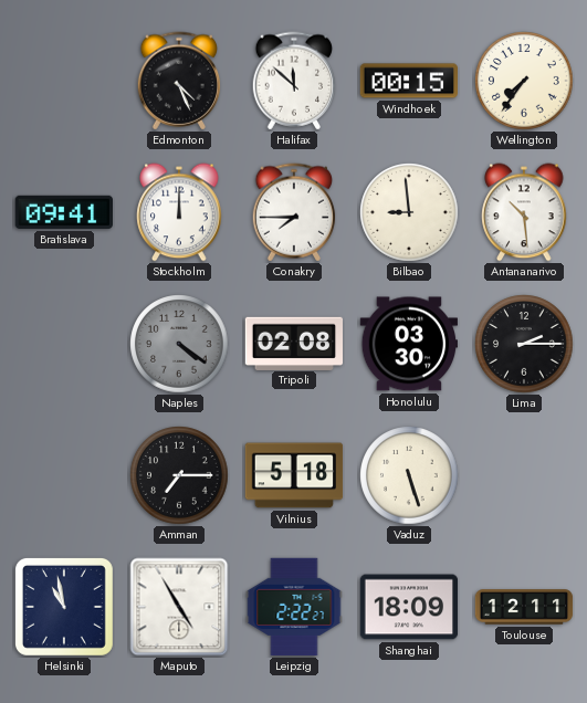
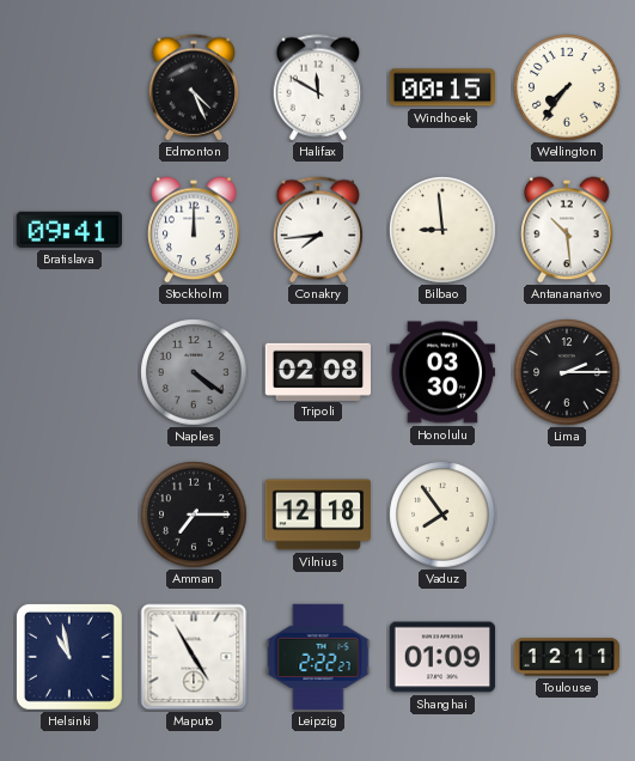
Halifax: 11:52 -> 11:50
Conakry: 7:45 -> 7:44
Vilnius: 5:18 -> 12:18
Vaduz: 5:27 -> 7:54
Shanghai: 18:09 -> 01:09
